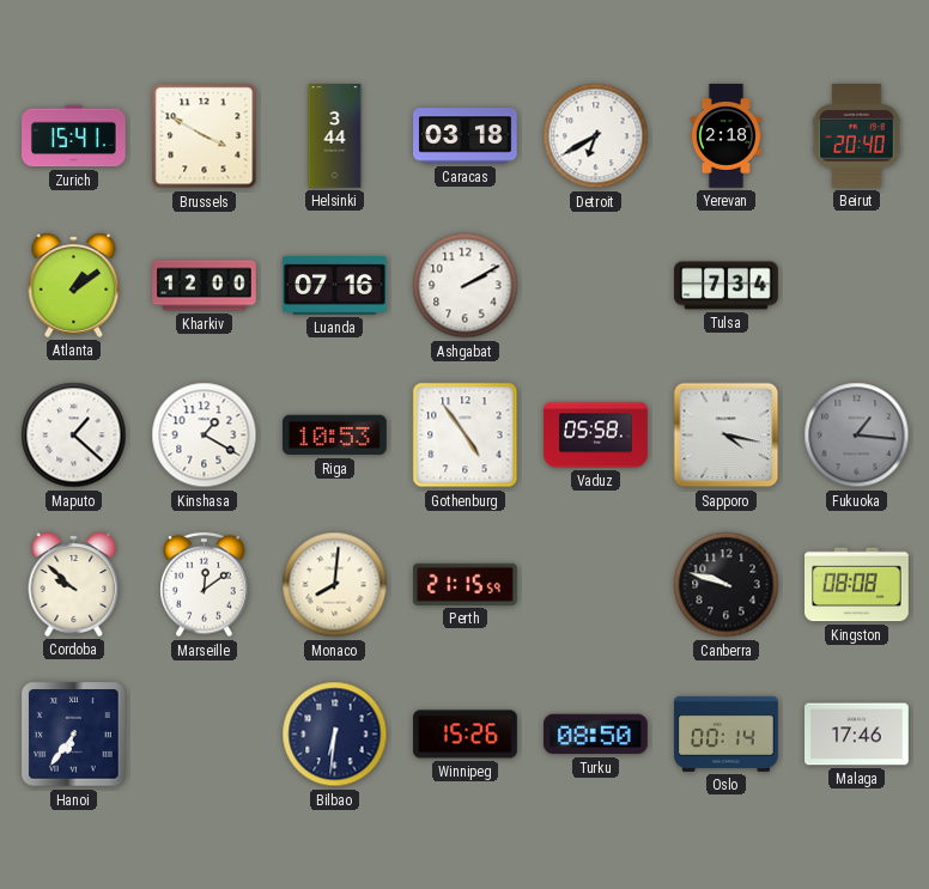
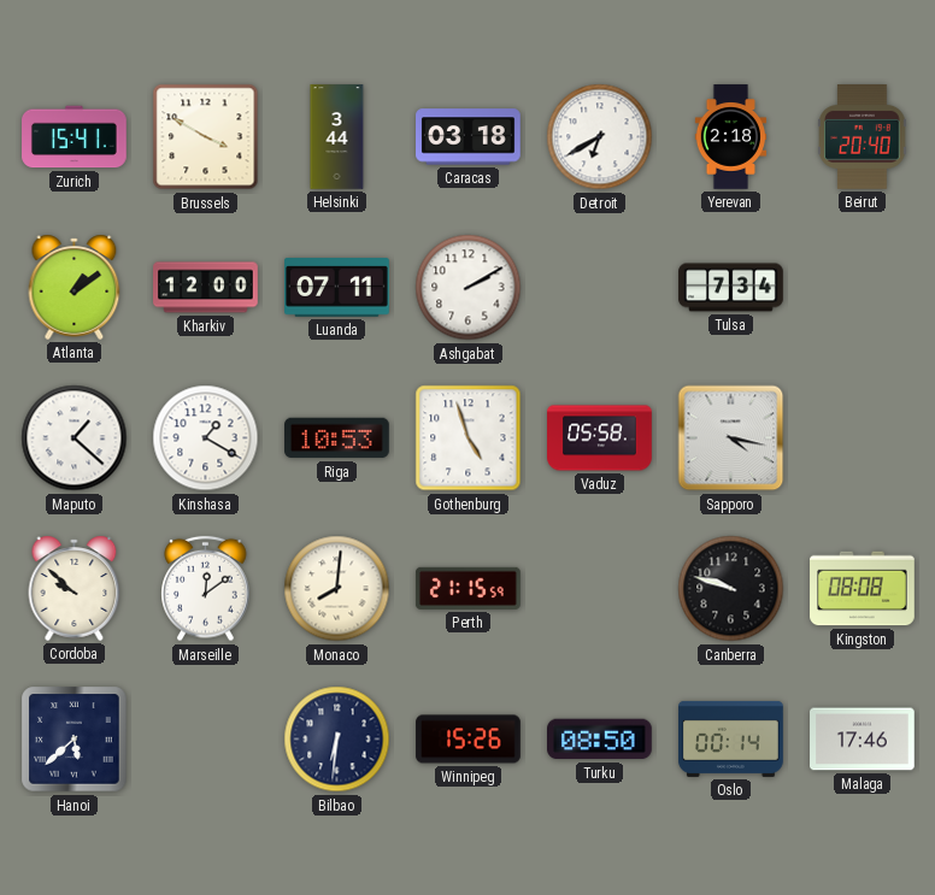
Luanda: 07:16 -> 07:11
Gothenburg: 4:54 -> 4:57
Fukuoka: 1:16 -> none
Hanoi: 6:36 -> 5:38
